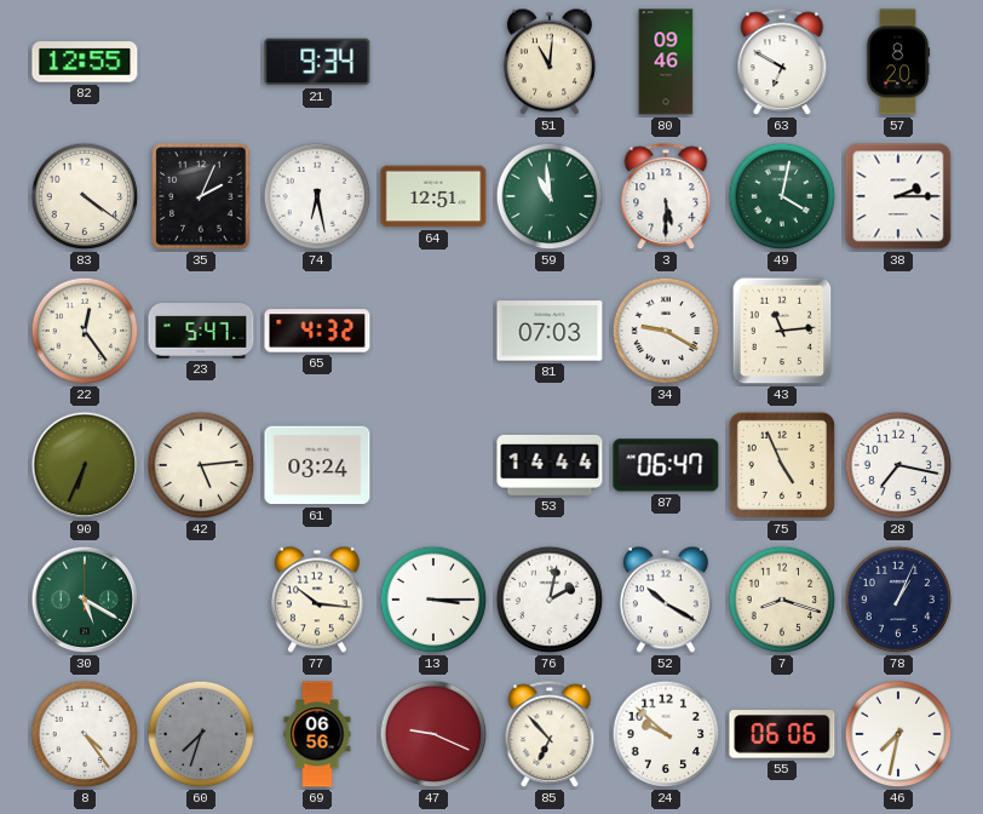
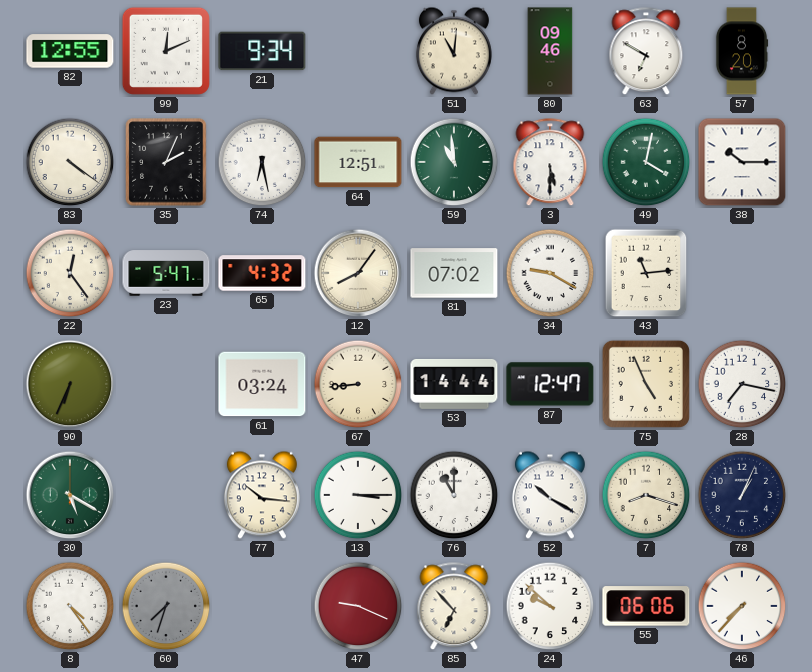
99: none -> 12:11
38: 2:15 -> 10:15
12: none -> 8:06
81: 07:03 -> 07:02
42: 5:14 -> none
67: none -> 8:44
87: 06:47 -> 12:47
76: 2:02 -> 11:00
69: 06:56 -> none
46: 7:32 -> 7:37
